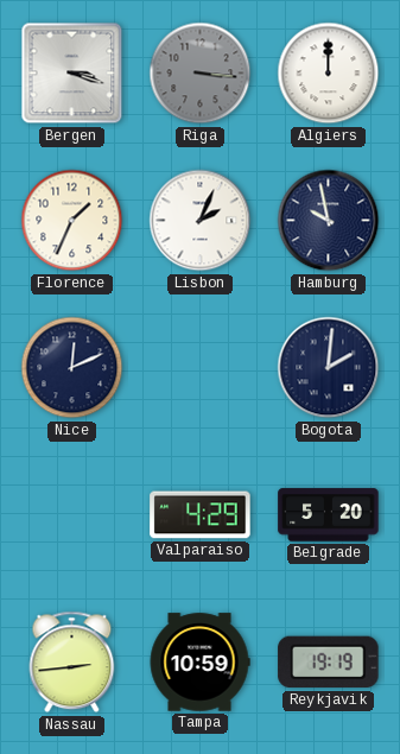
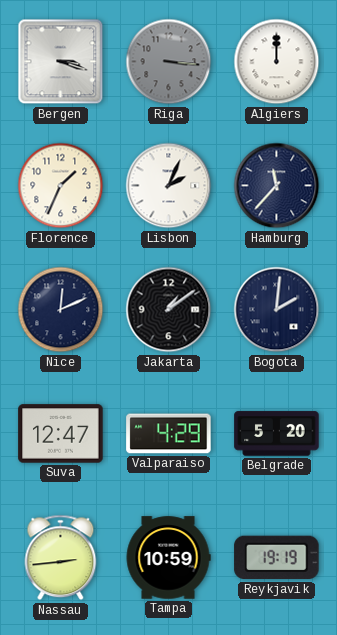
Hamburg: 9:58 -> 11:37
Jakarta: none -> 1:09
Suva: none -> 12:47
